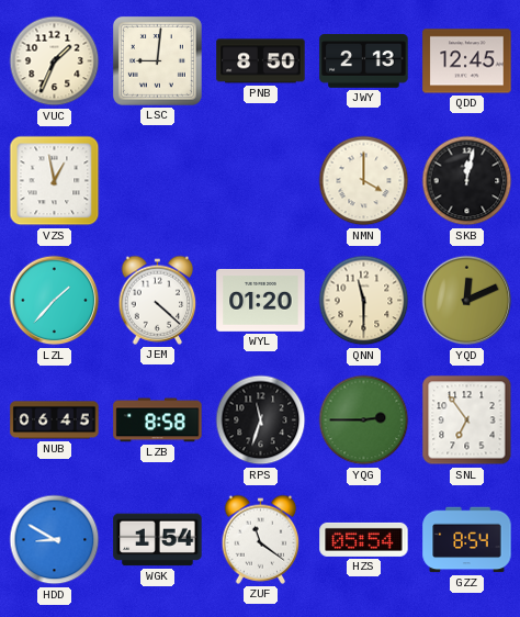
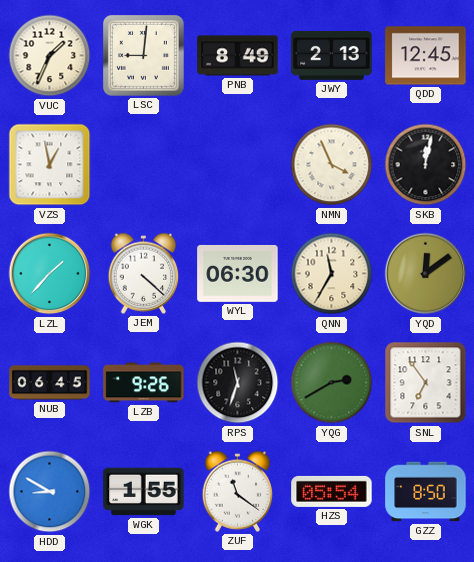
PNB: 8:50 -> 8:49
NMN: 4:00 -> 3:56
WYL: 01:20 -> 06:30
QNN: 11:30 -> 11:35
YQD: 12:11 -> 12:09
LZB: 8:58 -> 9:26
YQG: 2:45 -> 2:40
WGK: 1:54 -> 1:55
GZZ: 8:54 -> 8:50
